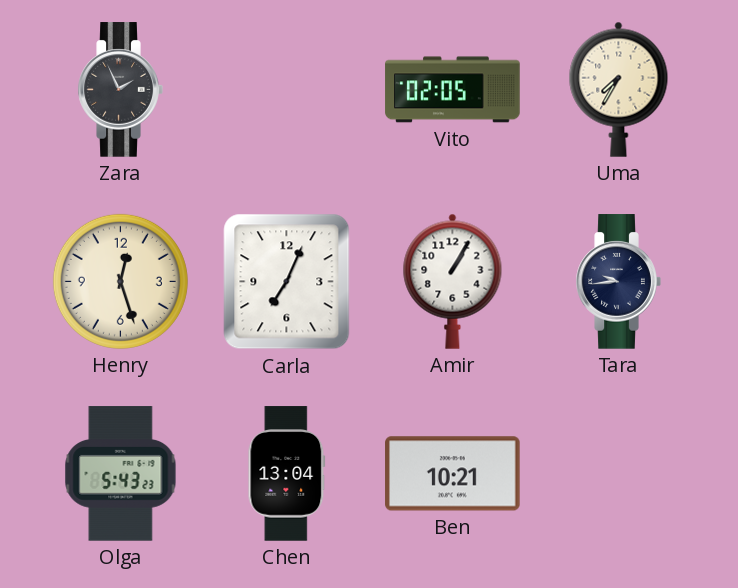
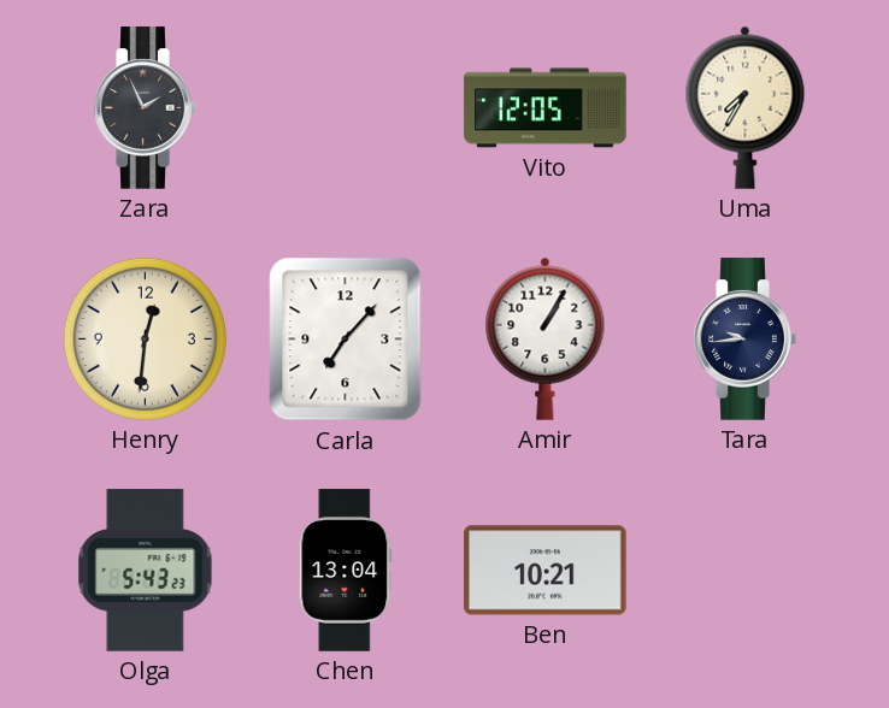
Vito: 02:05 -> 12:05
Henry: 12:27 -> 12:31
Carla: 7:04 -> 7:07
